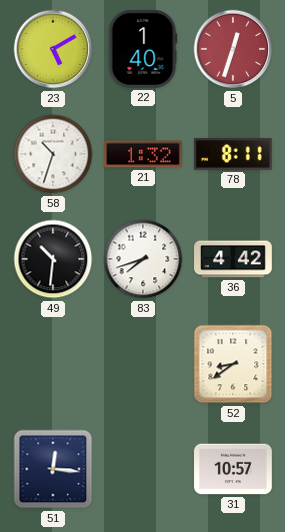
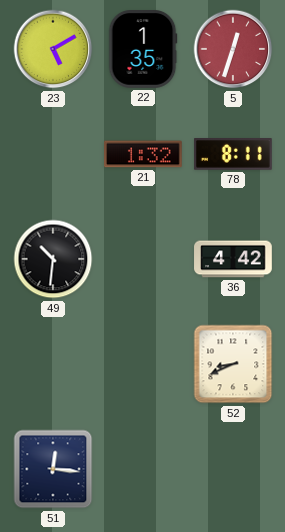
22: 1:40 -> 1:35
58: 10:33 -> none
83: 7:42 -> none
52: 8:39 -> 8:41
31: 10:57 -> none
